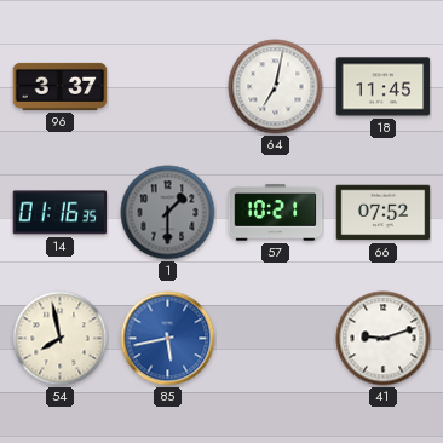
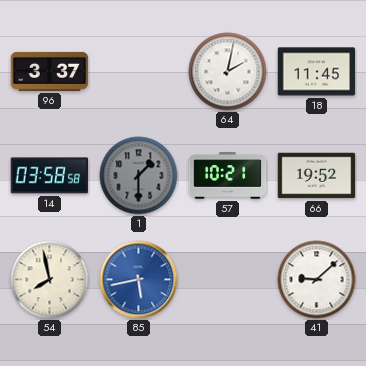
64: 7:02 -> 2:02
14: 01:16 -> 03:58
66: 07:52 -> 19:52
41: 9:12 -> 9:08
